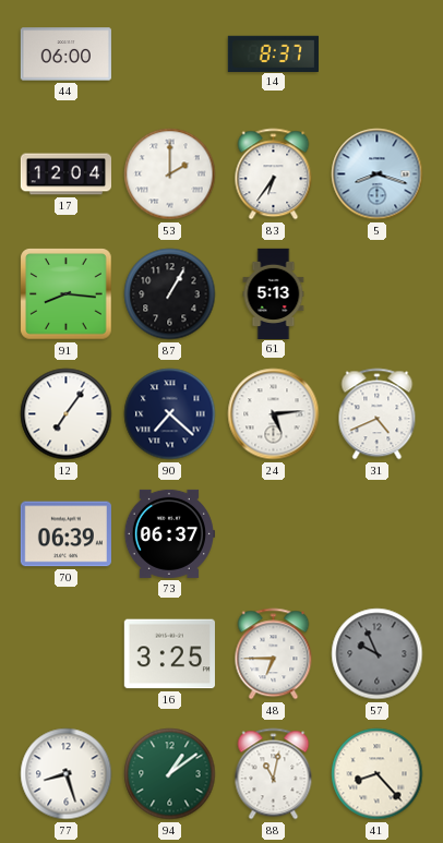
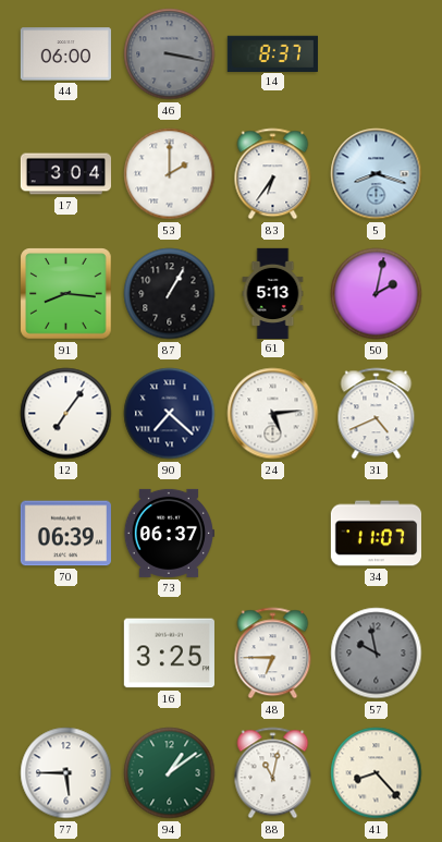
46: none -> 3:17
17: 12:04 -> 3:04
50: none -> 2:02
34: none -> 11:07
57: 9:56 -> 9:58
77: 8:27 -> 5:45
